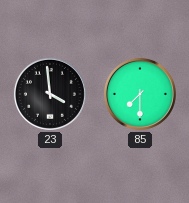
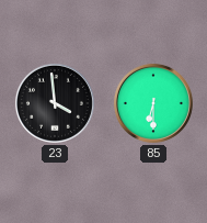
85: 7:30 -> 6:30
